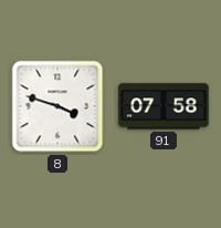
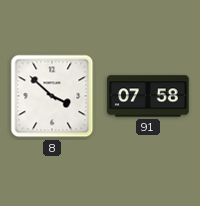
8: 3:48 -> 3:52
